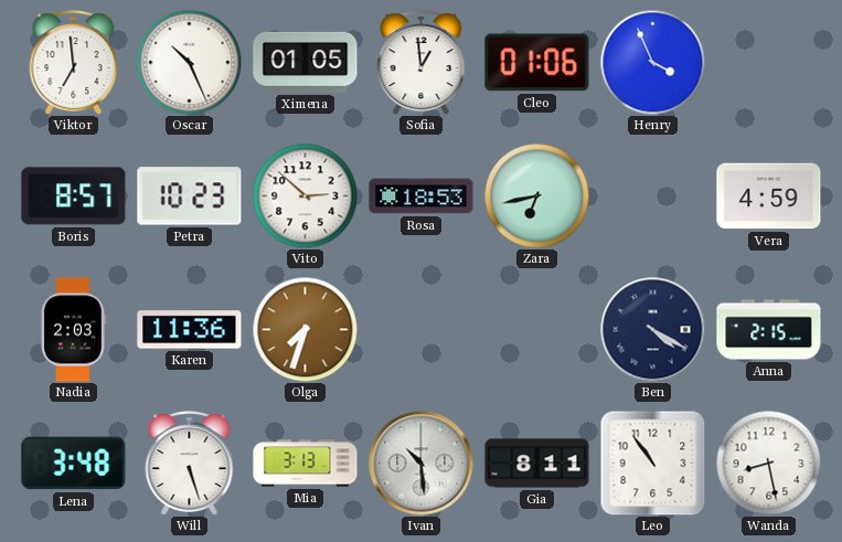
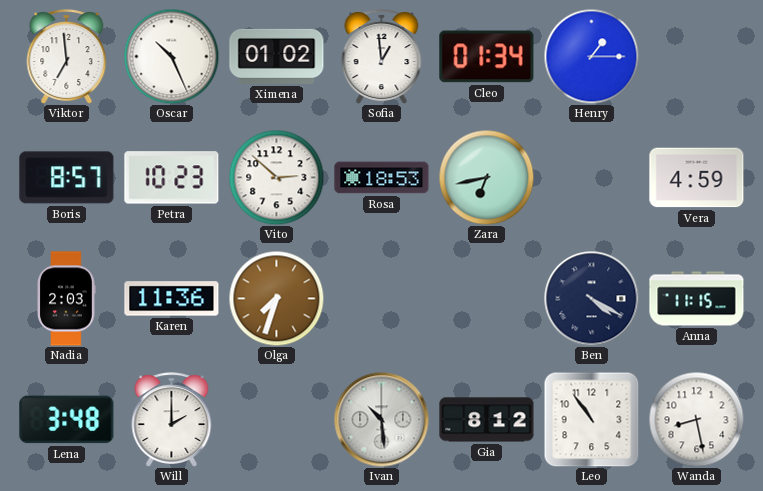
Ximena: 01:05 -> 01:02
Cleo: 01:06 -> 01:34
Henry: 3:56 -> 1:15
Anna: 2:15 -> 11:15
Will: 5:27 -> 2:00
Mia: 3:13 -> none
Gia: 8:11 -> 8:12
